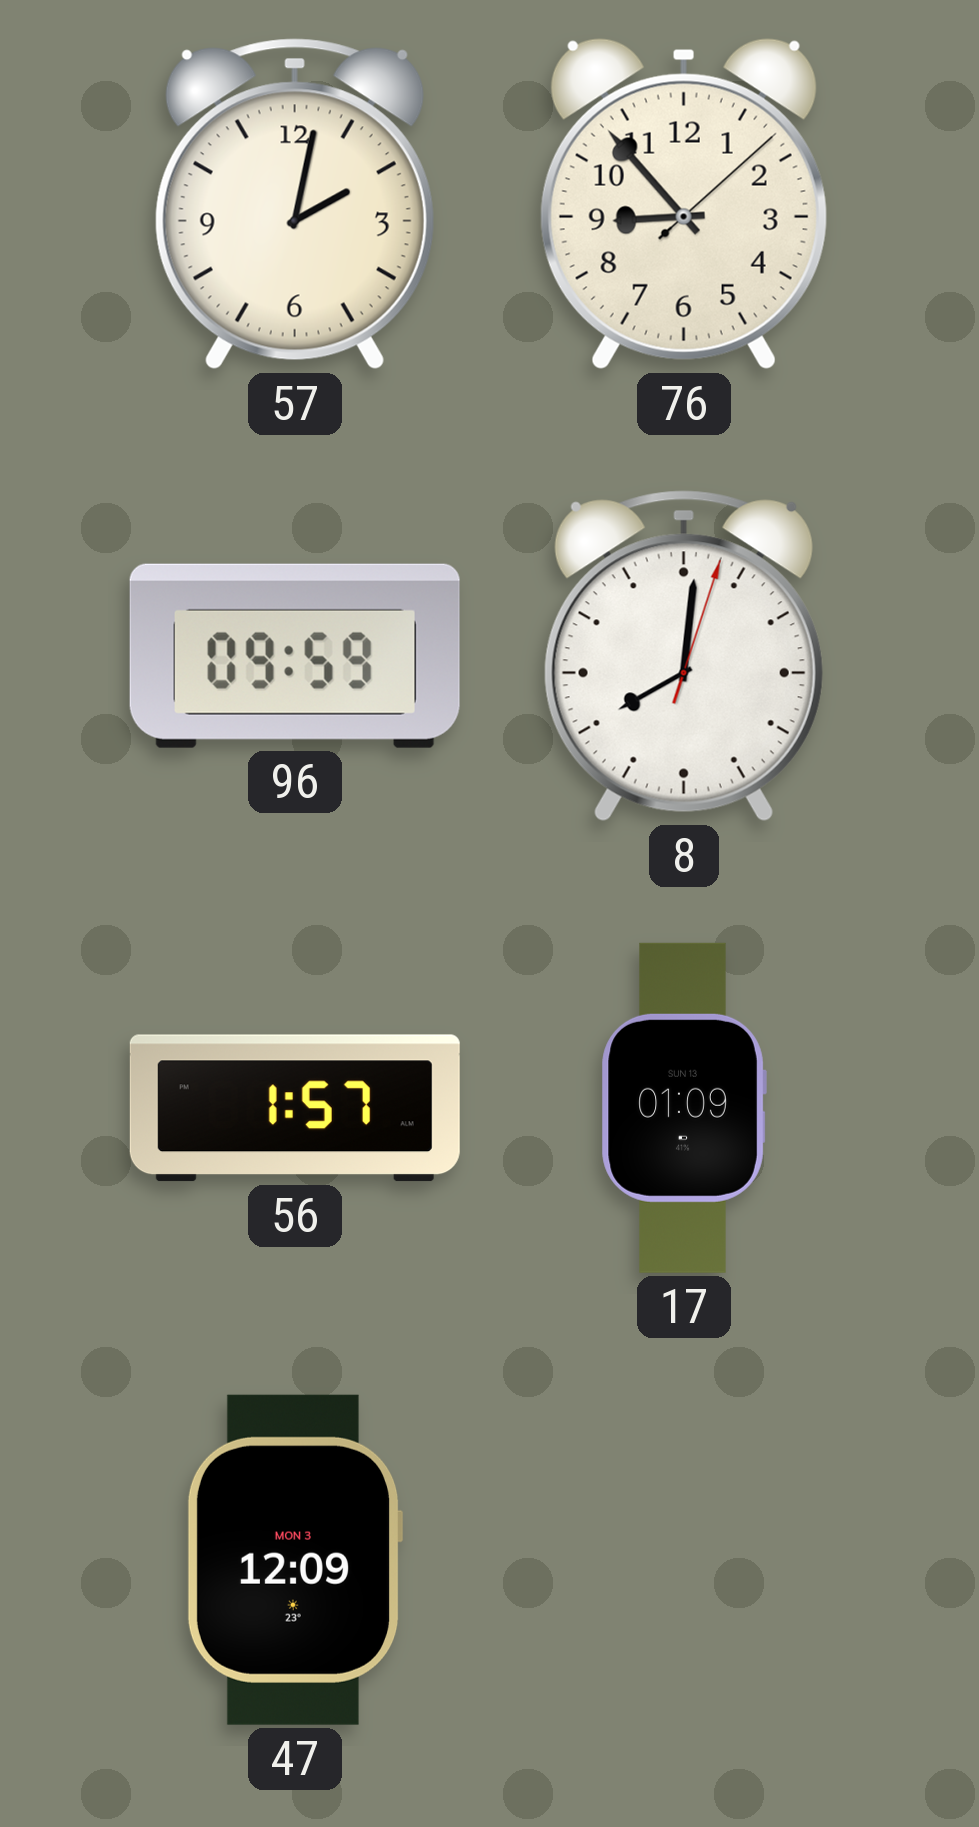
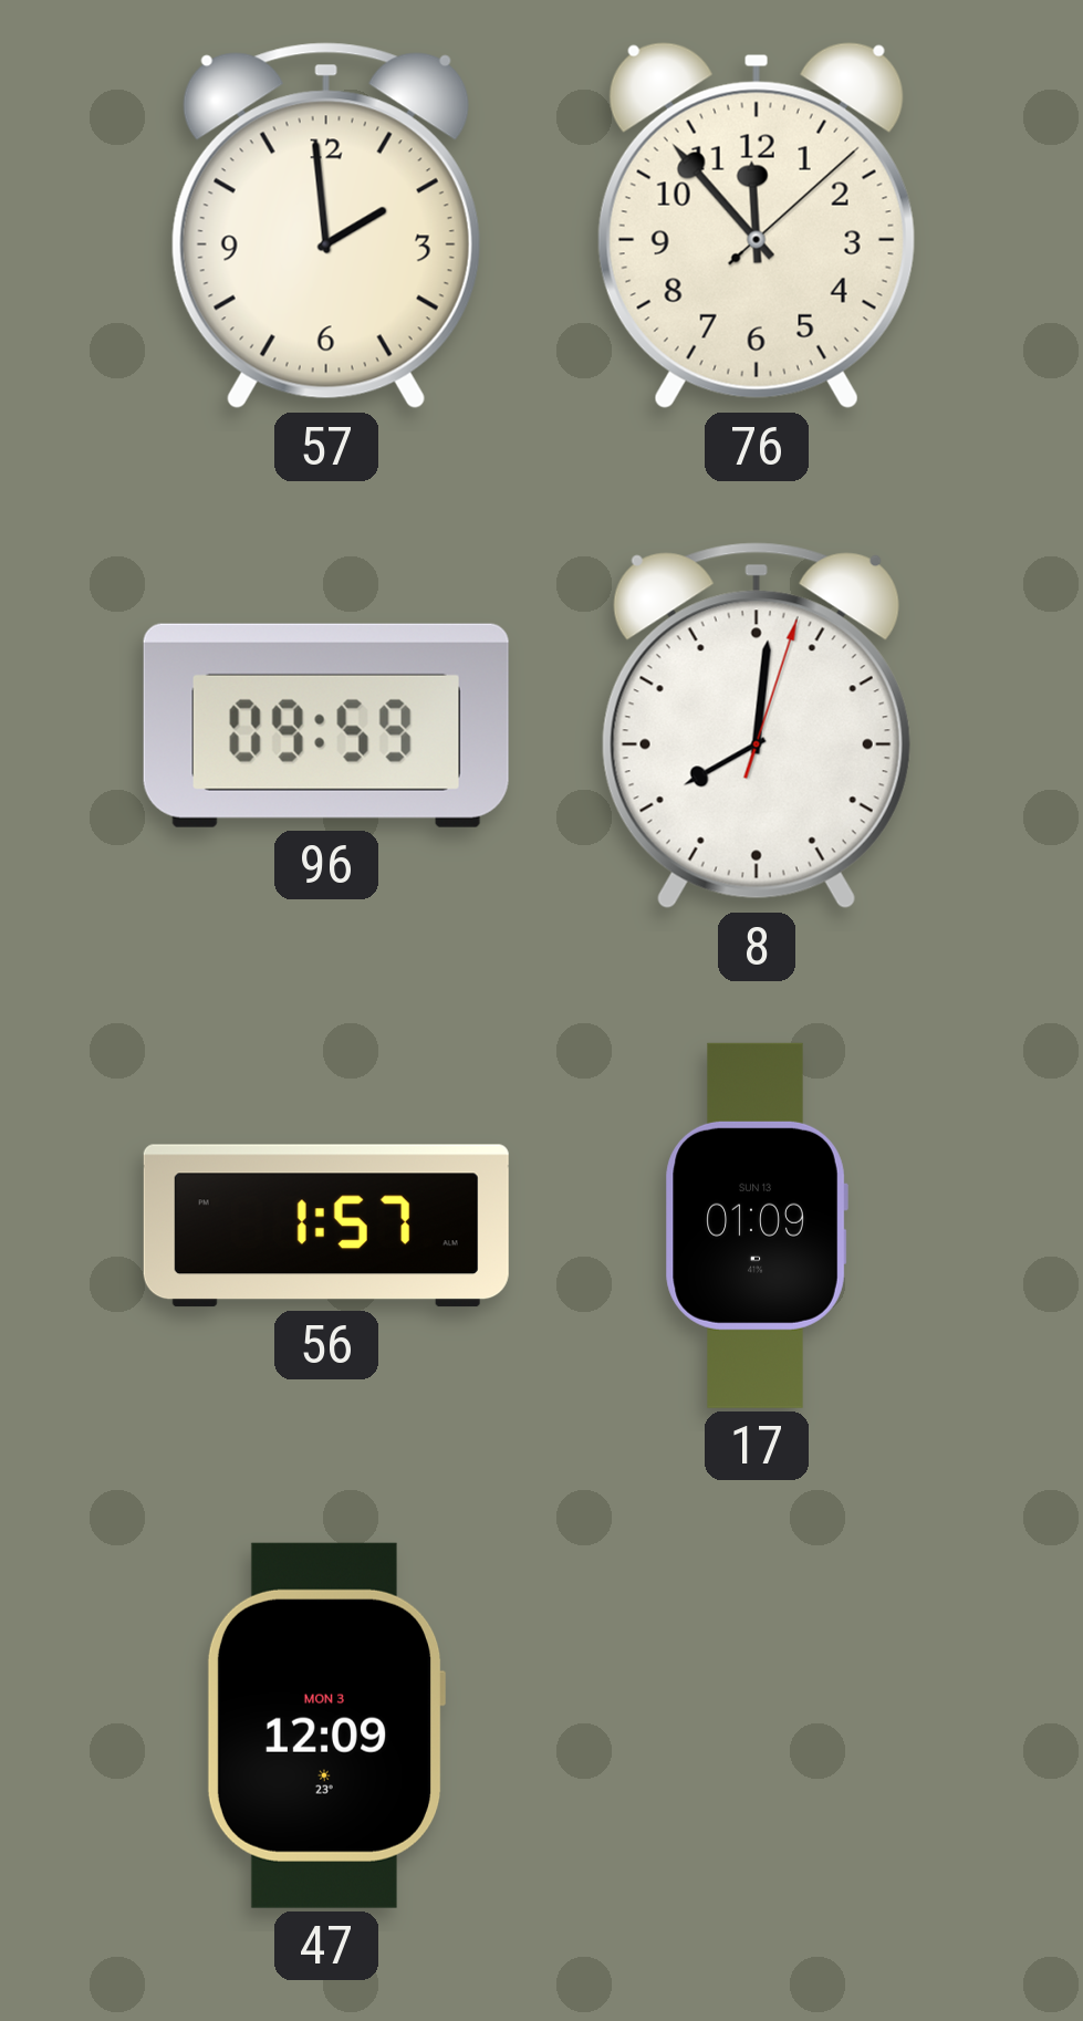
57: 2:02 -> 1:59
76: 8:53 -> 11:53
